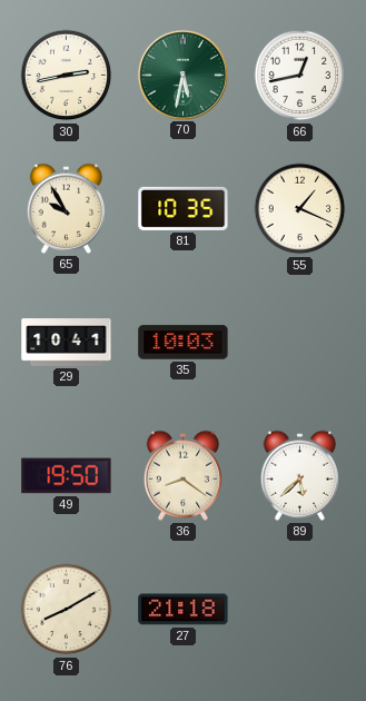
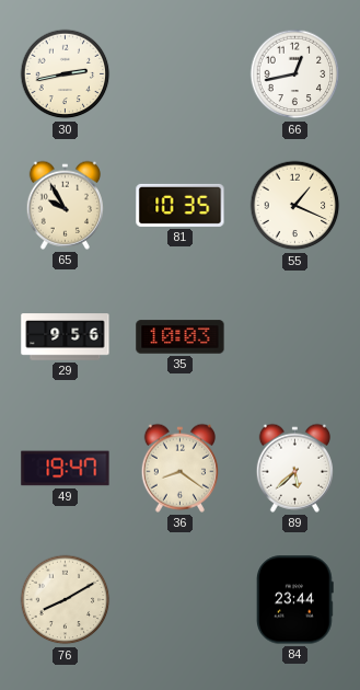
70: 5:32 -> none
29: 10:41 -> 9:56
49: 19:50 -> 19:47
27: 21:18 -> none
84: none -> 23:44
